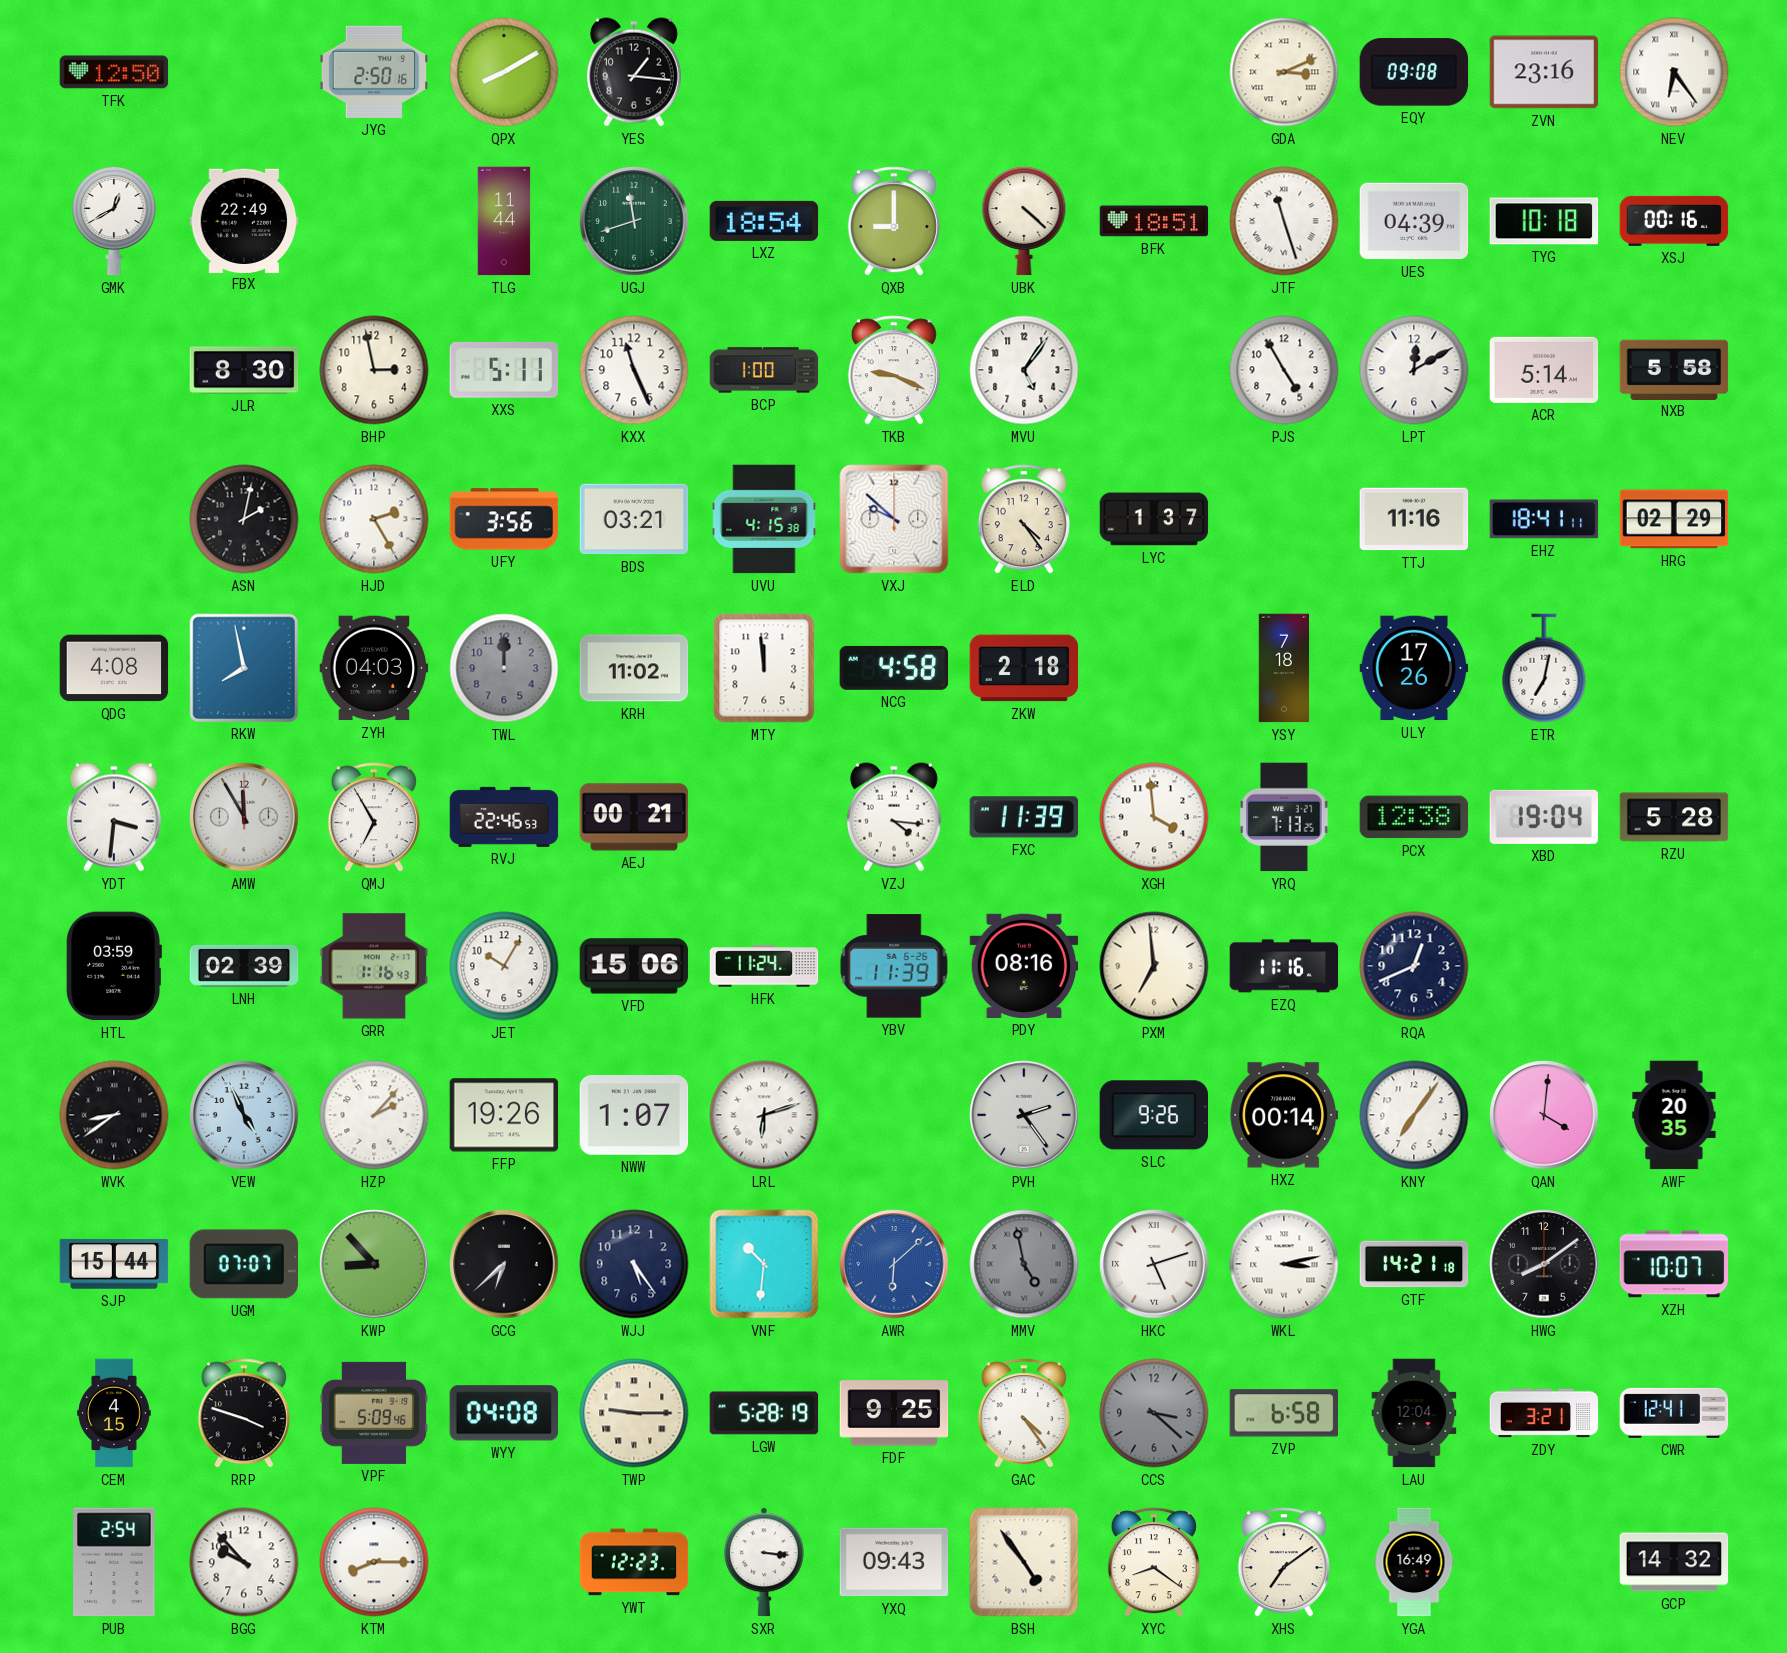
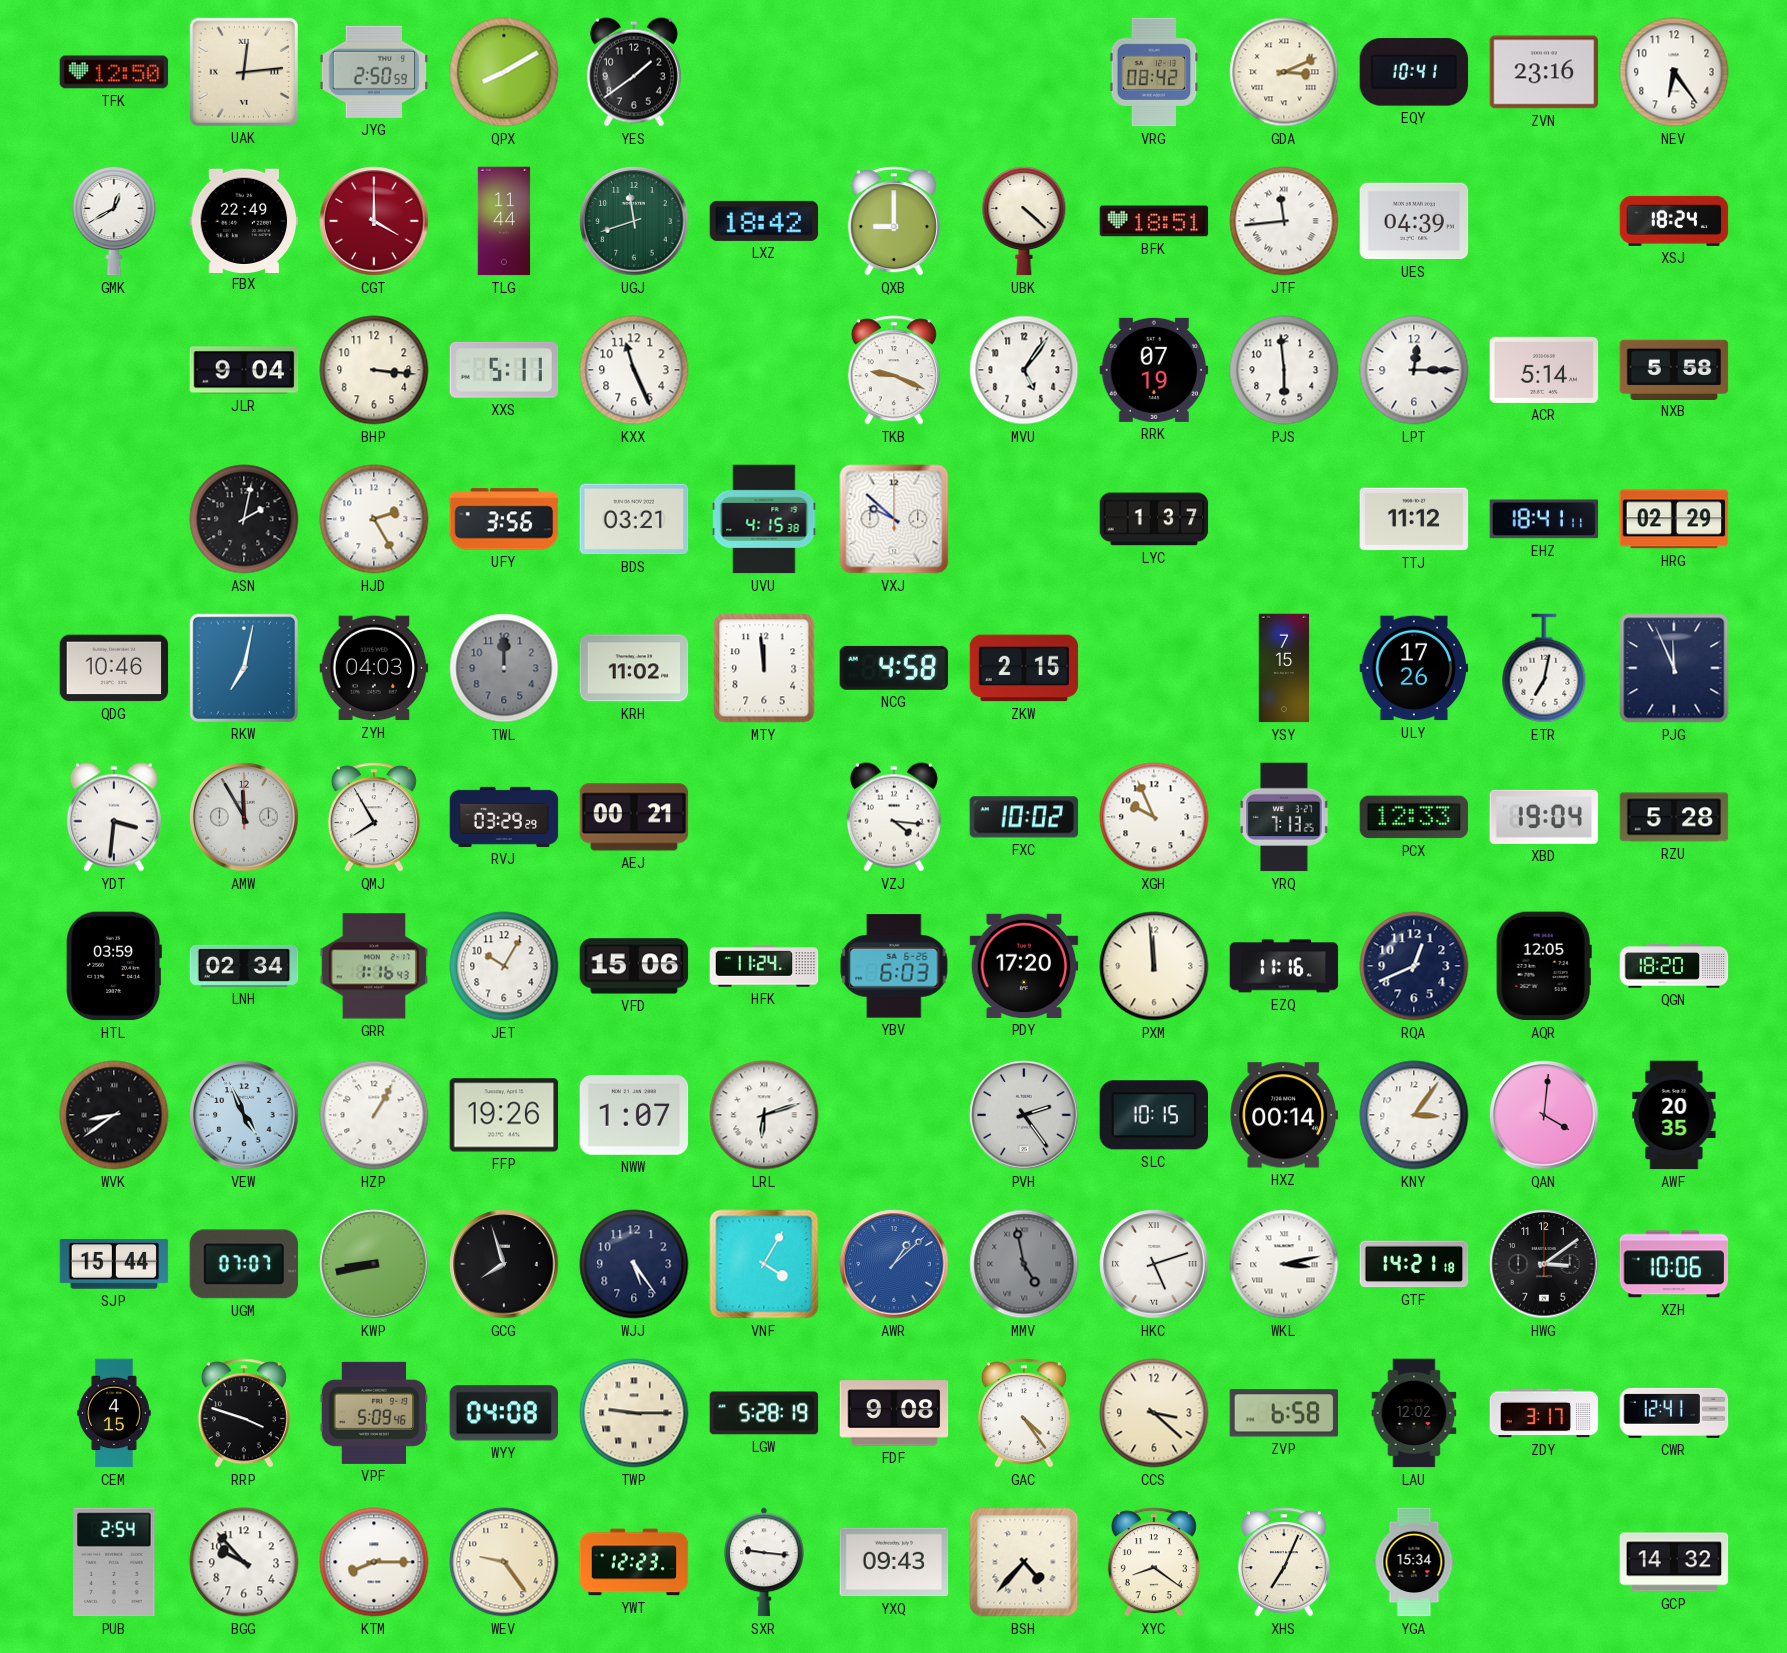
UAK: none -> 12:14
JYG: 2:50:16 -> 2:50:59
YES: 1:16 -> 1:39
VRG: none -> 08:42
EQY: 09:08 -> 10:41
NEV numerals: Roman -> Arabic
CGT: none -> 4:00
LXZ: 18:54 -> 18:42
JTF: 11:27 -> 11:44
TYG: 10:18 -> none
XSJ: 00:16 -> 18:24
JLR: 8:30 -> 9:04
BHP: 2:58 -> 3:16
BCP: 1:00 -> none
RRK: none -> 07:19
PJS: 4:55 -> 5:59
LPT: 12:10 -> 12:15
ELD: 4:24 -> none
TTJ: 11:16 -> 11:12
QDG: 4:08 -> 10:46
RKW: 7:58 -> 7:02
ZKW: 2:18 -> 2:15
YSY: 7:18 -> 7:15
PJG: none -> 11:56
QMJ: 6:55 -> 7:55
RVJ: 22:46 -> 03:29
FXC: 11:39 -> 10:02
XGH: 3:59 -> 9:56
PCX: 12:38 -> 12:33
LNH: 02:39 -> 02:34
YBV: 11:39 -> 6:03
PDY: 08:16 -> 17:20
PXM: 6:59 -> 11:59
AQR: none -> 12:05
QGN: none -> 18:20
HZP: 2:07 -> 1:05
SLC: 9:26 -> 10:15
KNY: 7:06 -> 3:06
KWP: 8:53 -> 8:43
GCG: 6:38 -> 7:57
VNF: 10:31 -> 4:05
AWR: 6:08 -> 1:08
HWG: 8:09 -> 3:09
XZH: 10:07 -> 10:06
FDF: 9:25 -> 9:08
CCS dial: grey -> cream
LAU: 12:04 -> 12:02
ZDY: 3:21 -> 3:17
WEV: none -> 9:24
SXR: 3:16 -> 9:16
BSH: 4:54 -> 4:37
XHS: 7:09 -> 7:04
YGA: 16:49 -> 15:34
